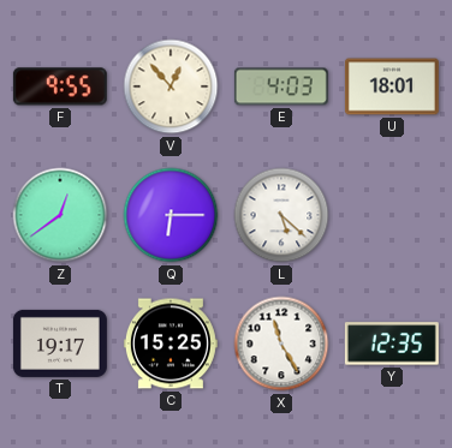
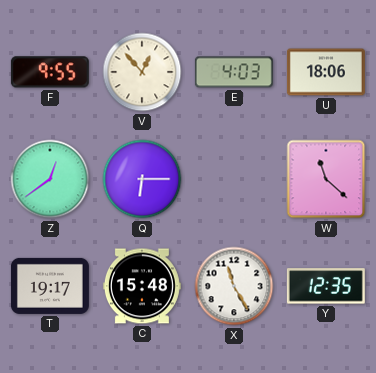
U: 18:01 -> 18:06
L: 5:22 -> none
W: none -> 11:22
C: 15:25 -> 15:48
